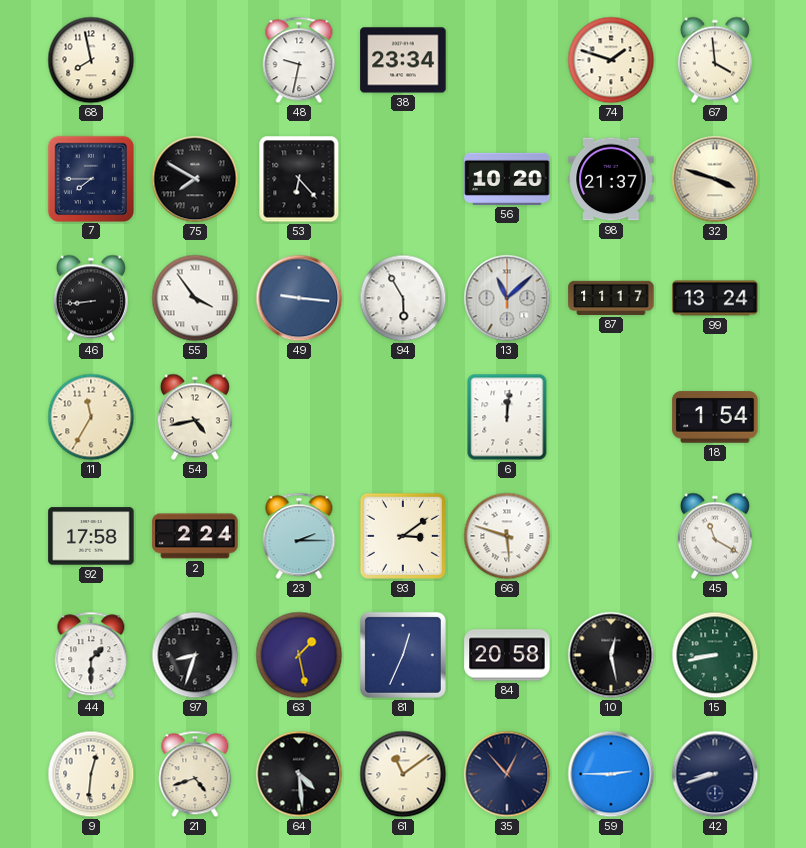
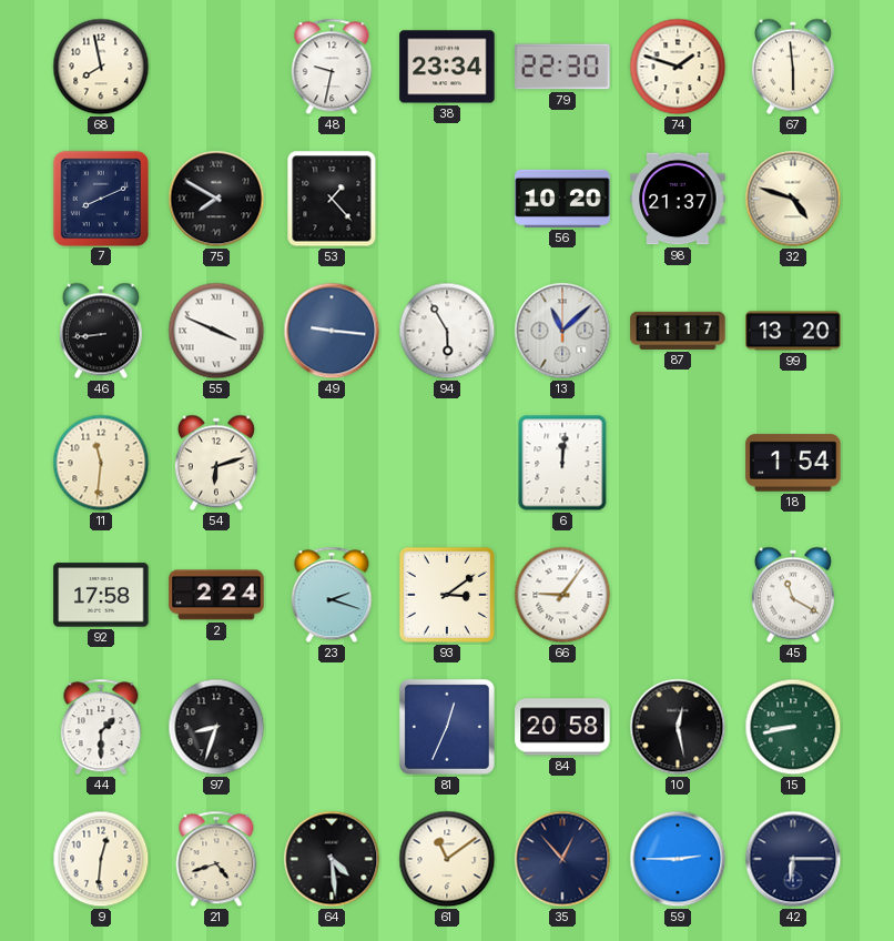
79: none -> 22:30
67: 3:59 -> 5:59
7: 7:45 -> 8:11
53: 6:23 -> 1:23
32: 3:48 -> 4:48
55: 3:54 -> 3:49
99: 13:24 -> 13:20
11: 11:35 -> 11:31
54: 4:43 -> 6:12
23: 2:15 -> 2:18
66: 5:48 -> 9:06
63: 1:28 -> none
42: 8:42 -> 6:15
